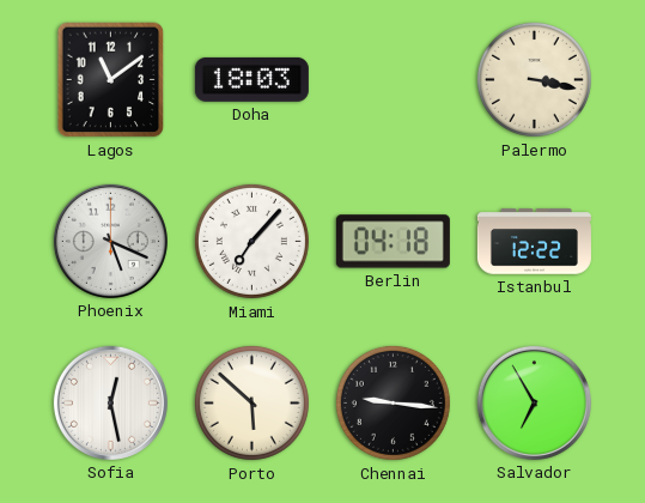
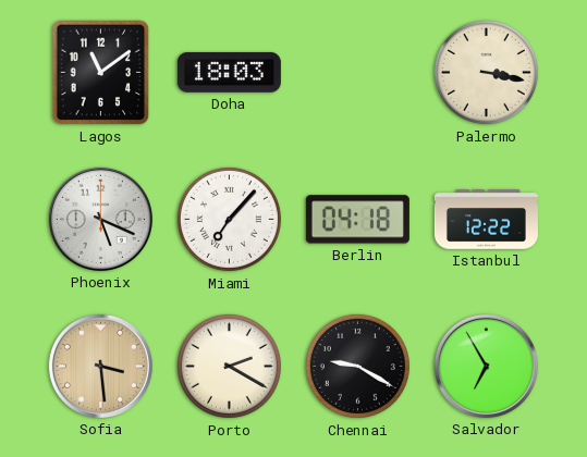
Sofia: 12:28 -> 3:29
Sofia dial: white -> champagne
Porto: 5:52 -> 2:20
Chennai: 9:16 -> 9:20
